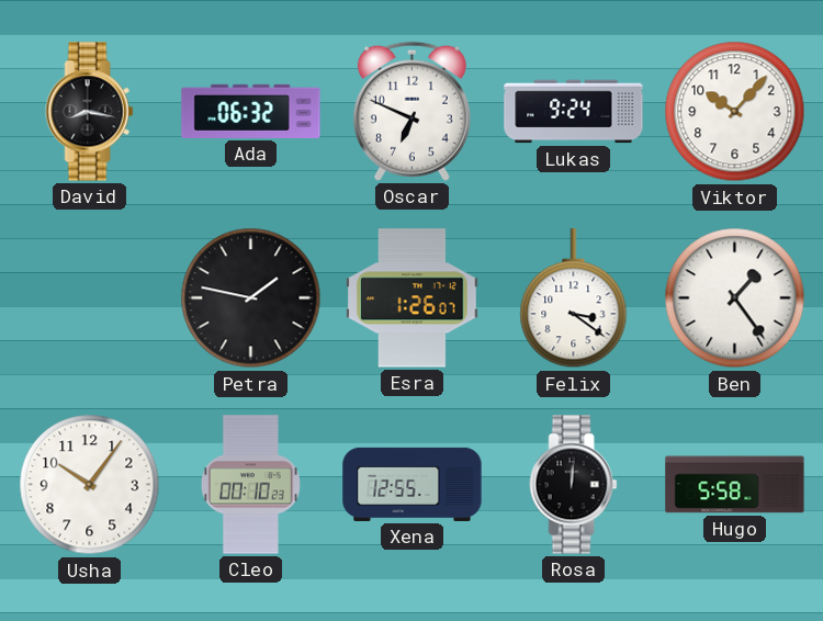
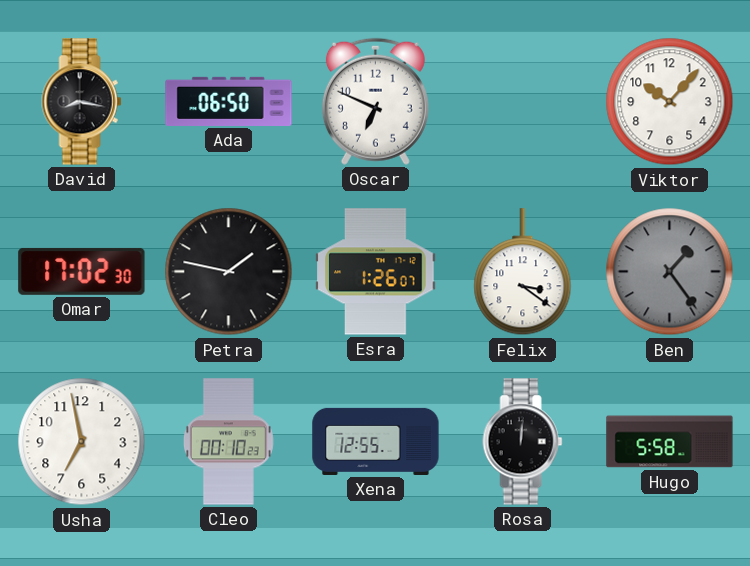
Ada: 06:32 -> 06:50
Lukas: 9:24 -> none
Omar: none -> 17:02
Ben dial: white -> grey
Usha: 10:06 -> 6:58
